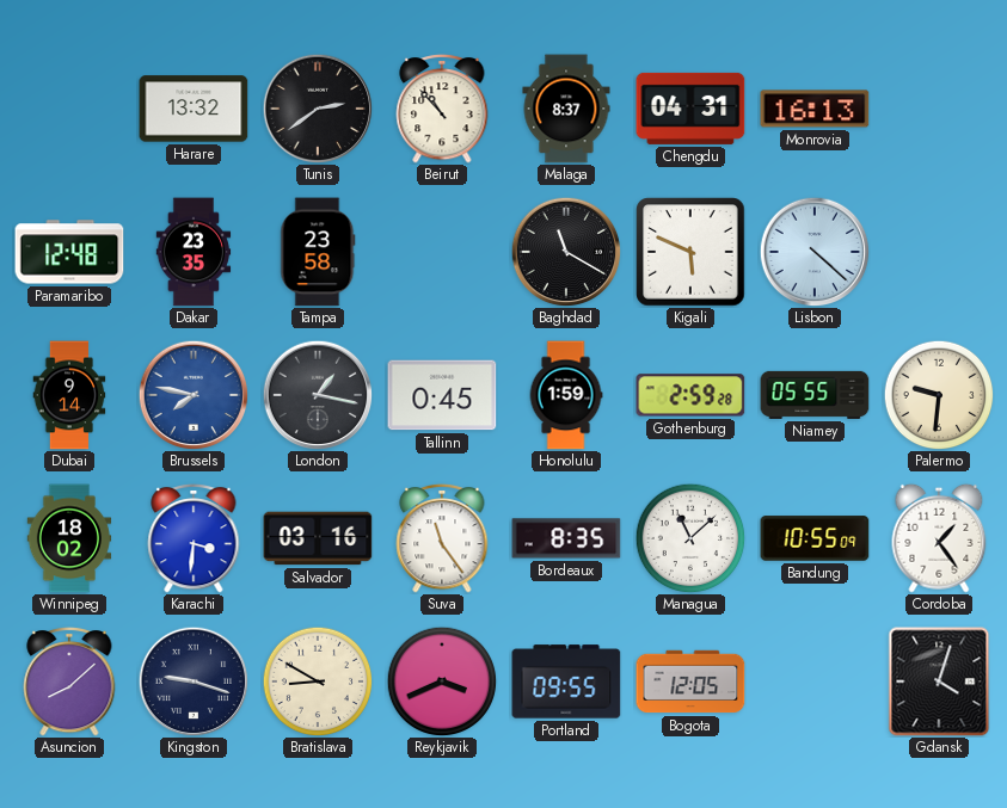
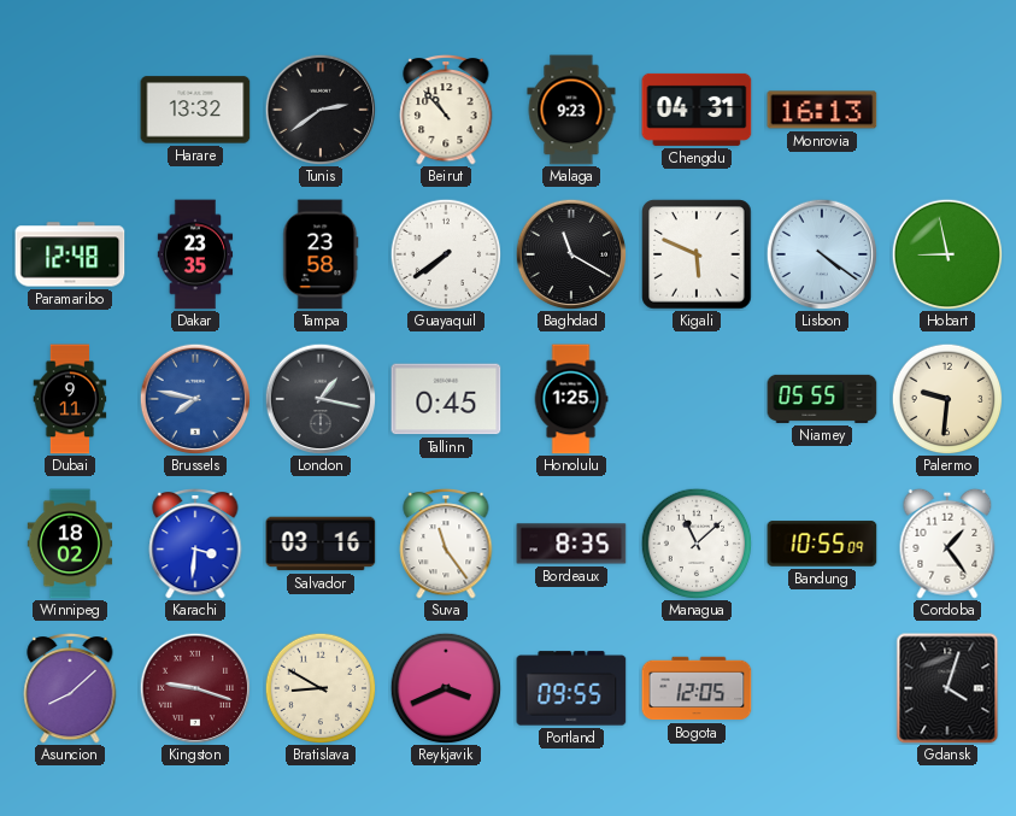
Malaga: 8:37 -> 9:23
Guayaquil: none -> 7:39
Lisbon: 4:22 -> 4:21
Hobart: none -> 8:58
Dubai: 9:14 -> 9:11
Honolulu: 1:59 -> 1:25
Gothenburg: 2:59 -> none
Kingston dial: navy -> burgundy
